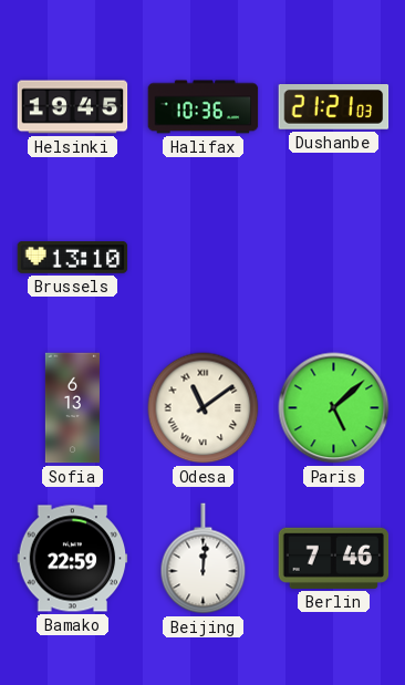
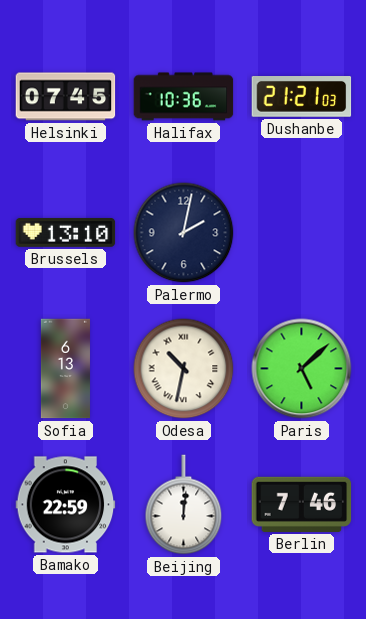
Helsinki: 19:45 -> 07:45
Palermo: none -> 2:02
Odesa: 11:09 -> 10:32
